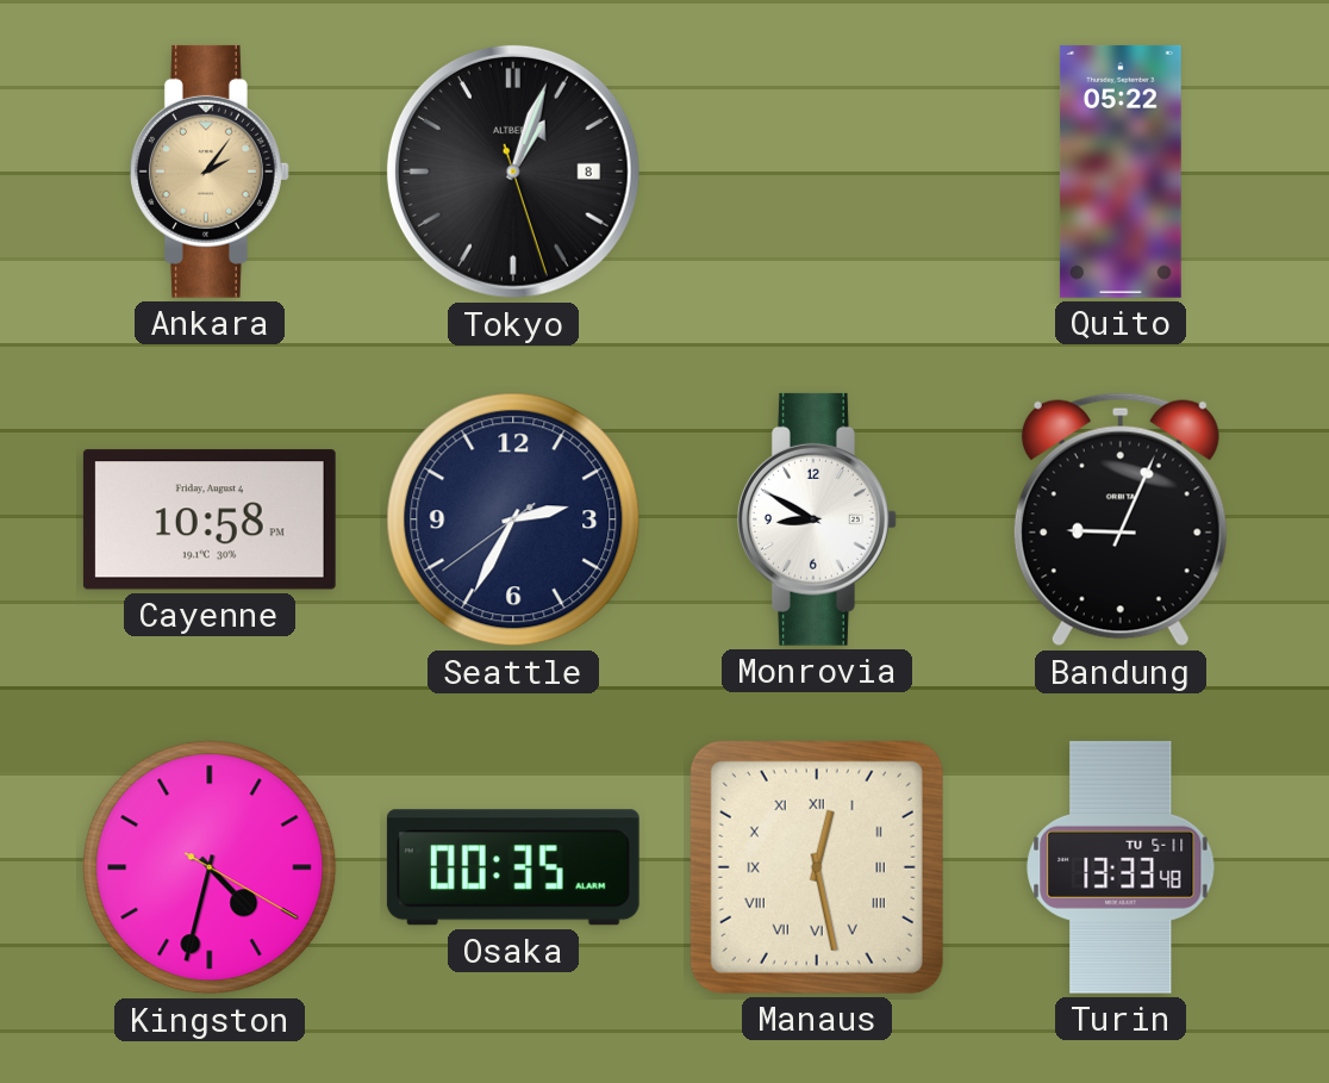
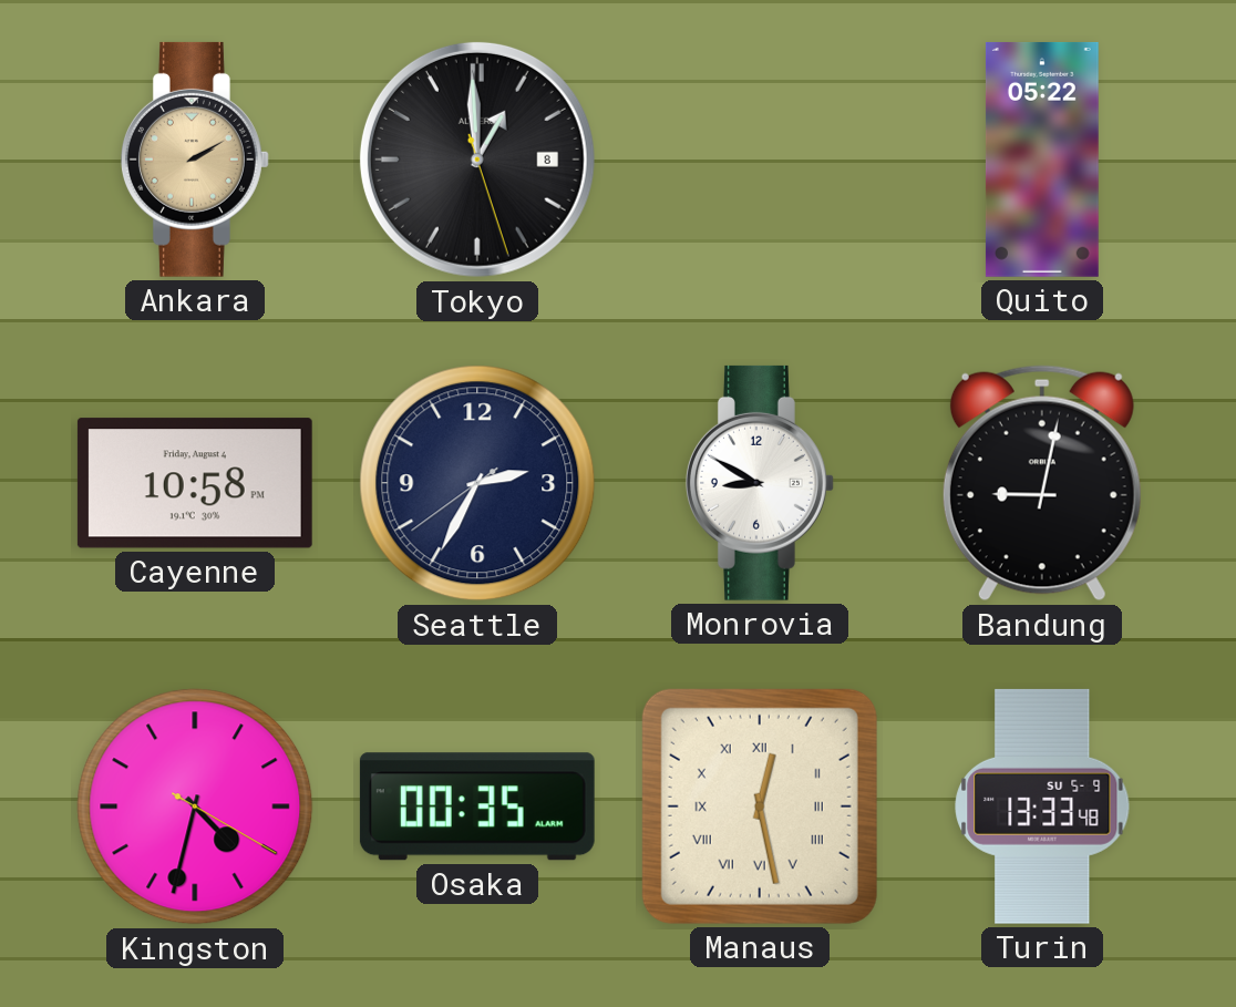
Ankara: 2:06 -> 2:10
Tokyo: 1:03 -> 12:59
Bandung: 9:04 -> 9:02
Turin date: TU 5-11 -> SU 5-9
